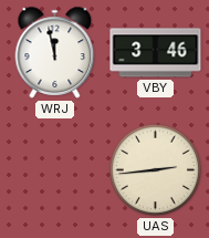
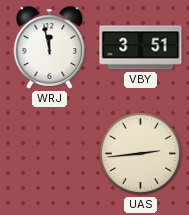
VBY: 3:46 -> 3:51
